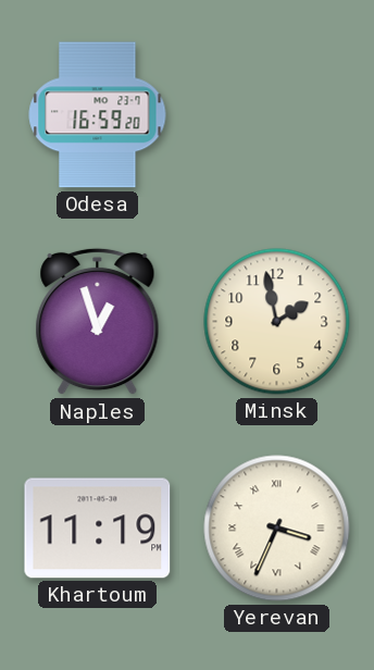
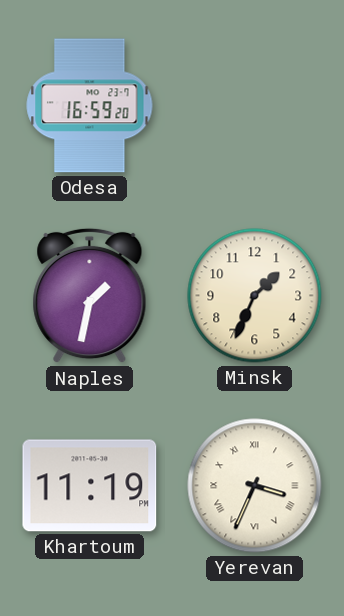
Naples: 12:57 -> 1:32
Minsk: 1:58 -> 1:34
